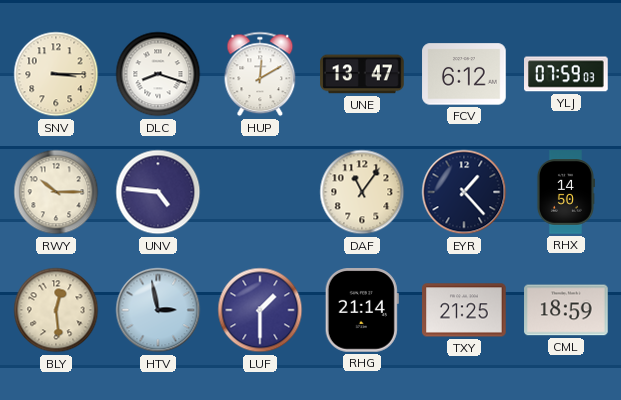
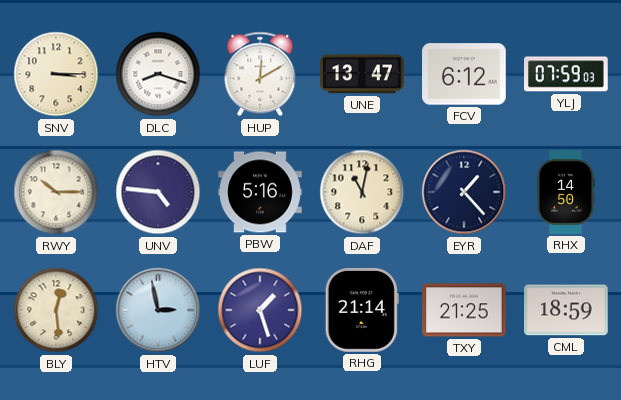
PBW: none -> 5:16
DAF: 11:06 -> 11:02
LUF: 1:30 -> 1:27
